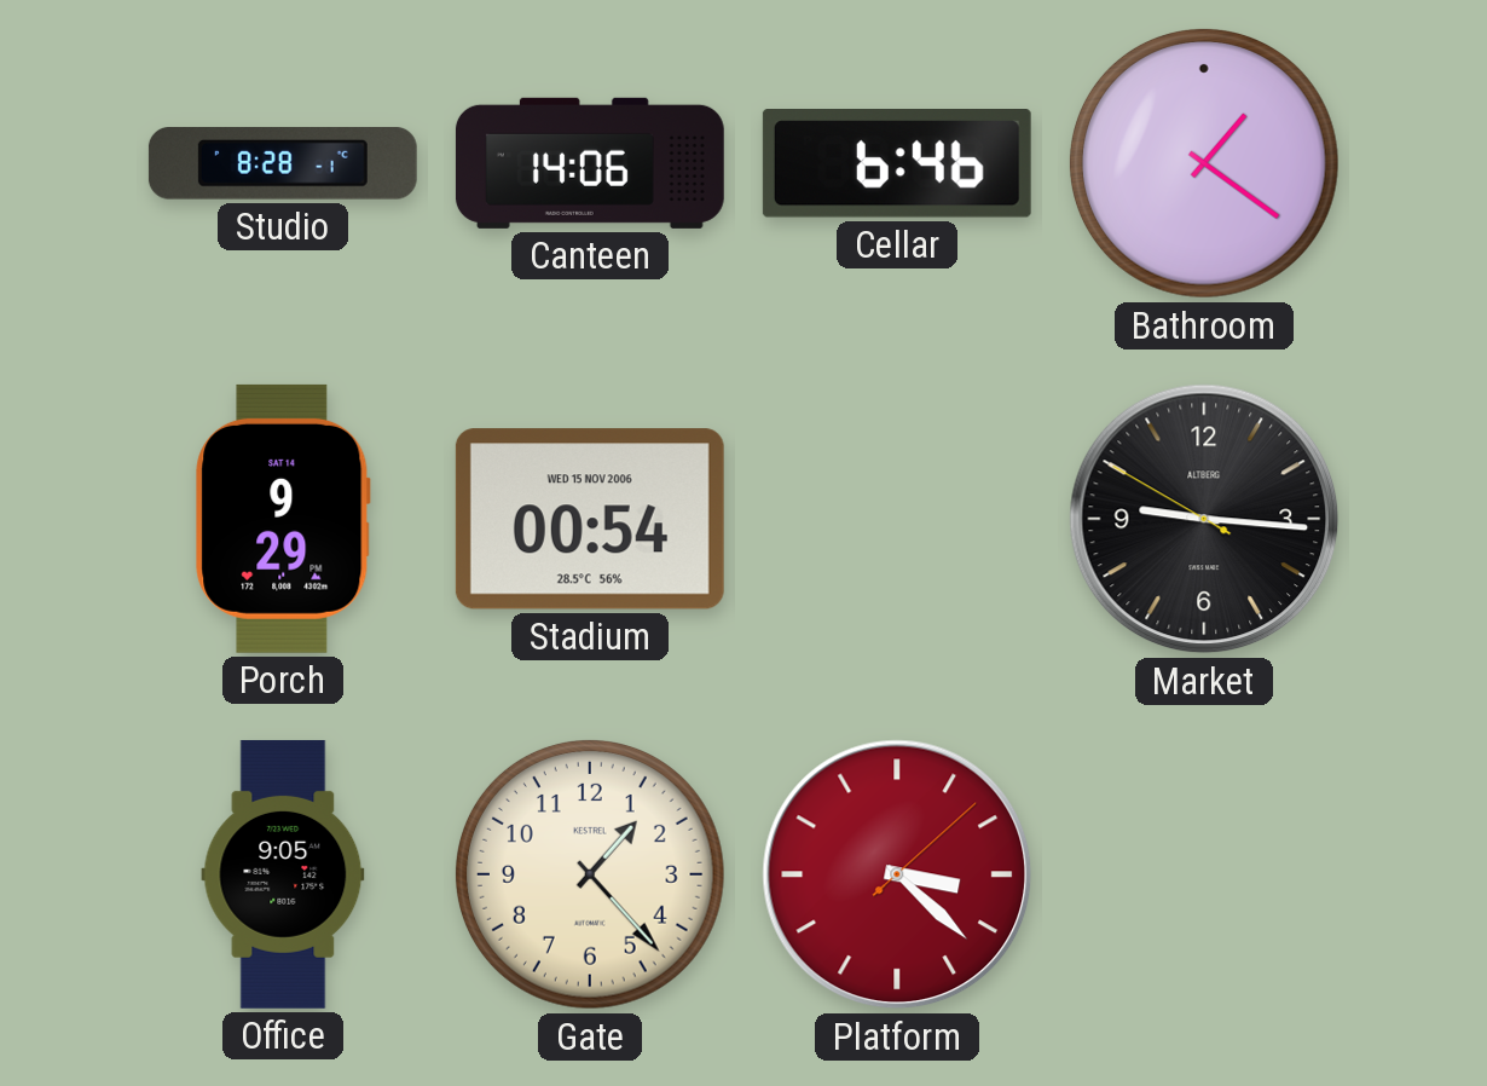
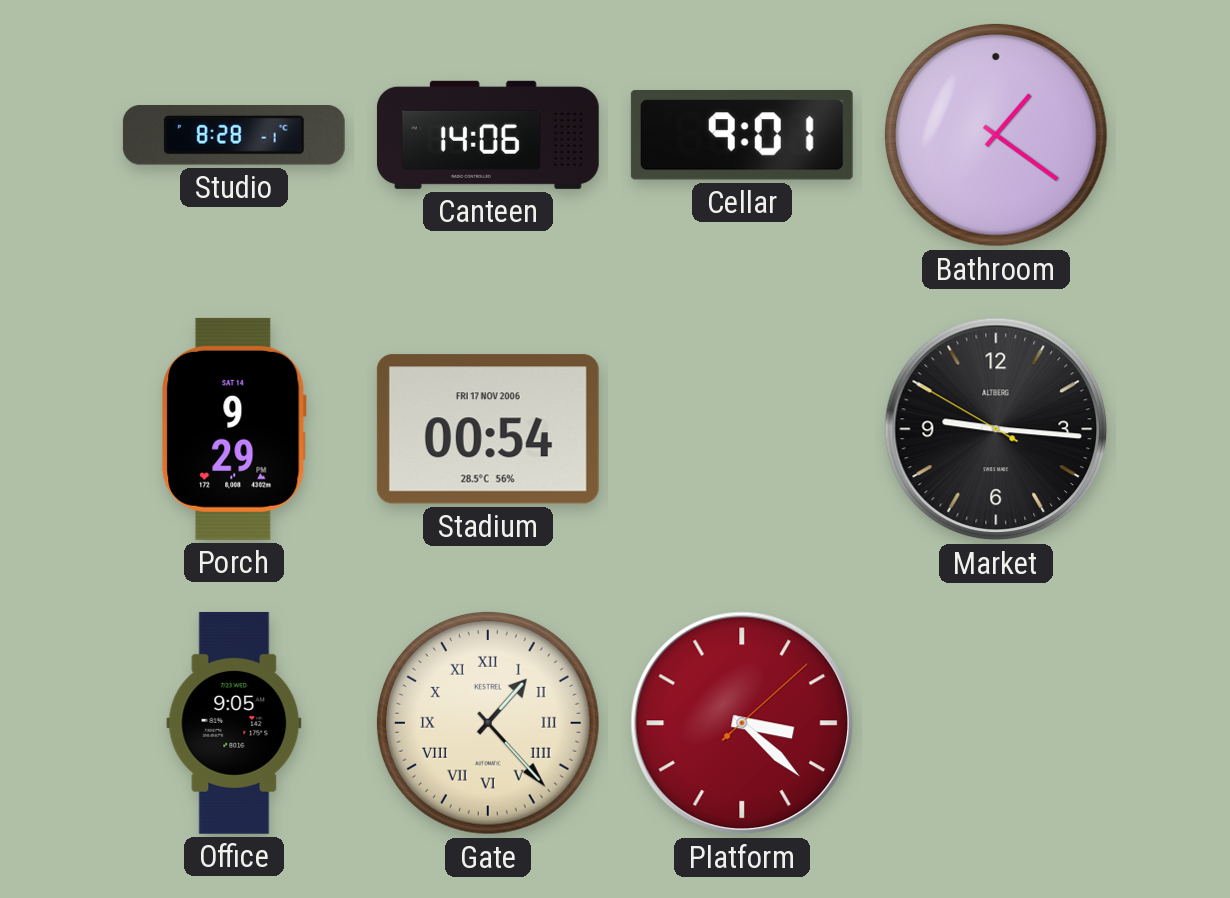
Cellar: 6:46 -> 9:01
Stadium date: WED 15 NOV 2006 -> FRI 17 NOV 2006
Gate numerals: Arabic -> Roman
